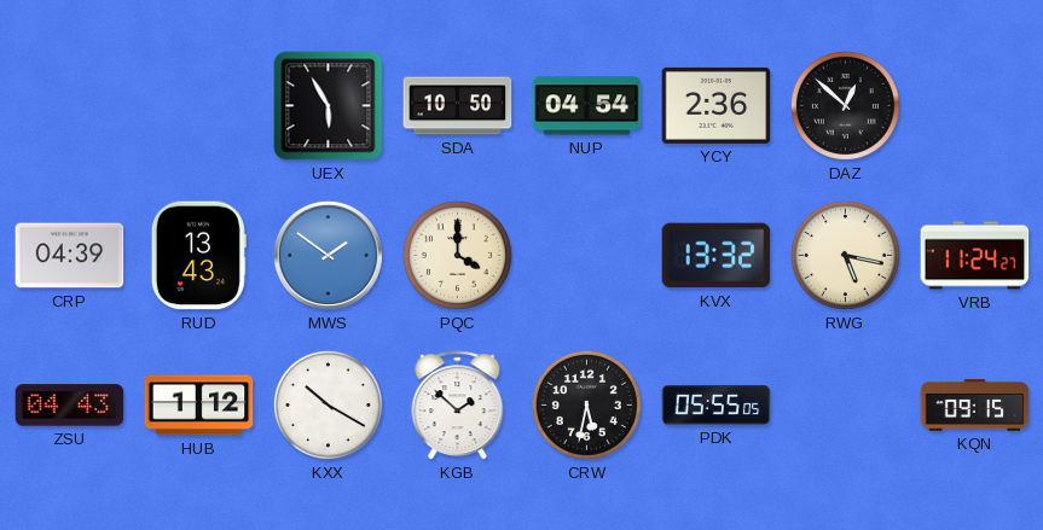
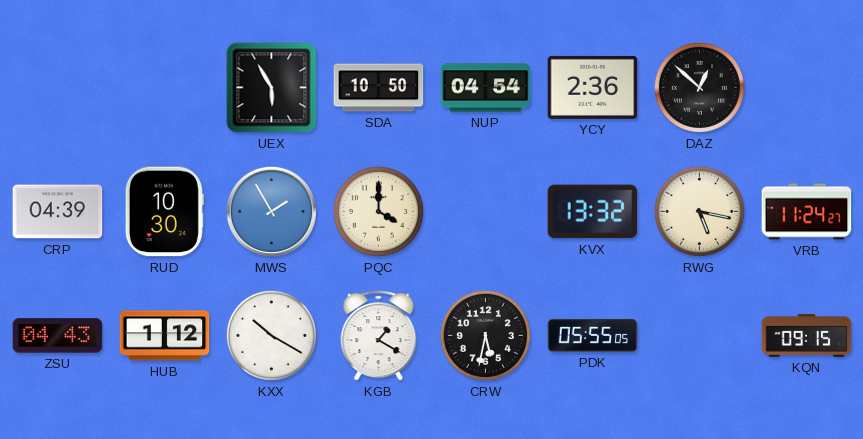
RUD: 13:43 -> 10:30
MWS: 1:51 -> 1:55
KGB: 1:52 -> 1:20
